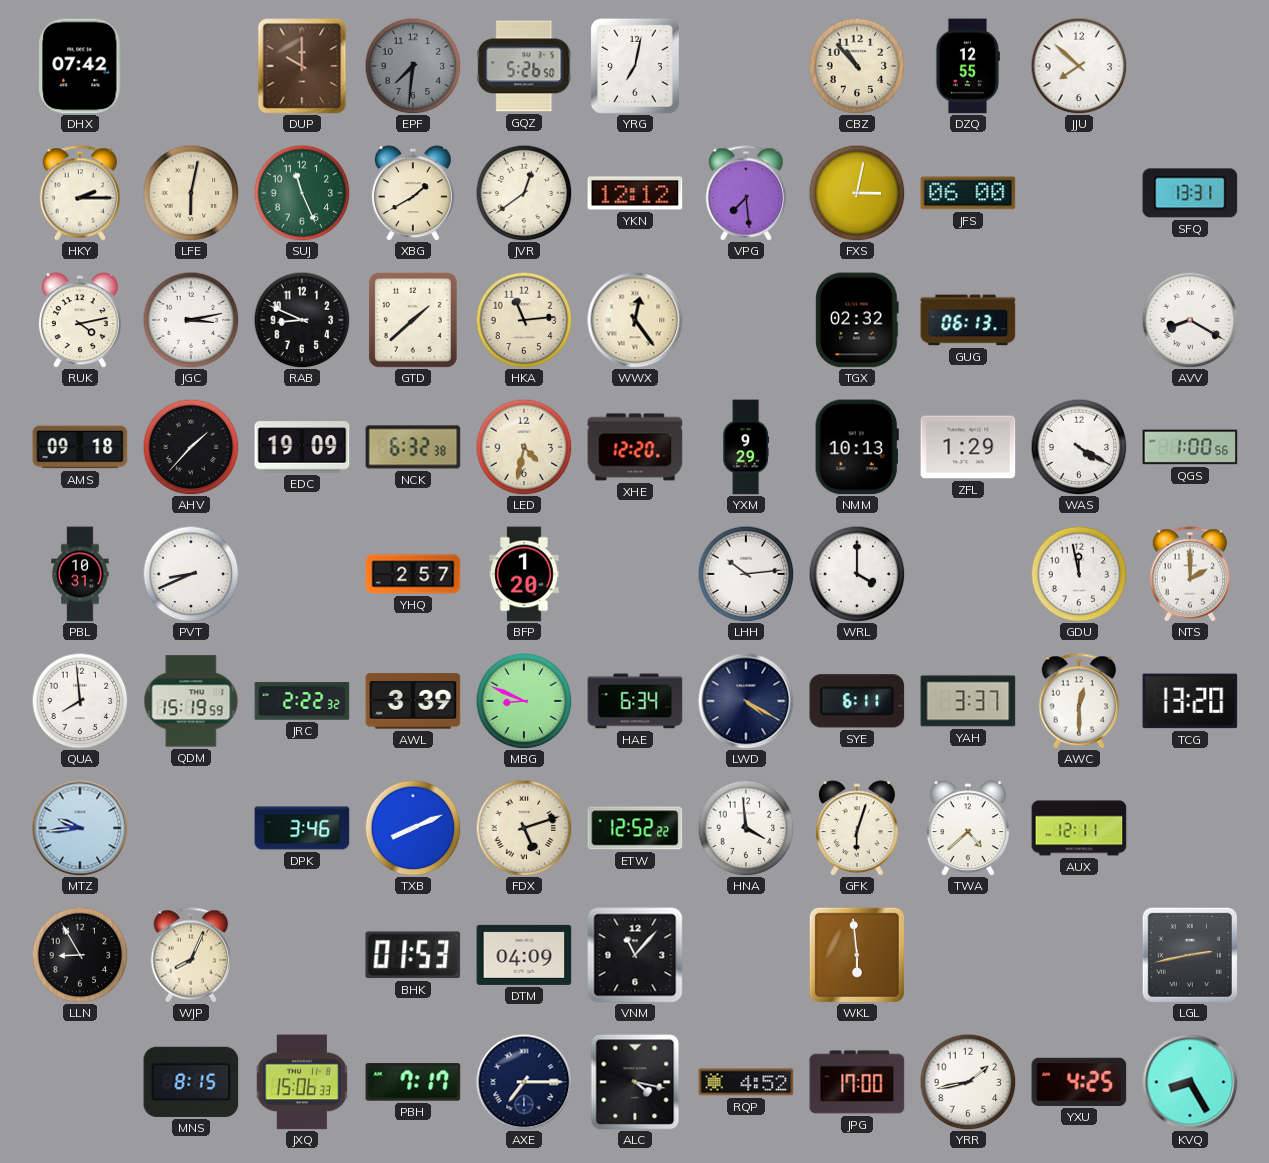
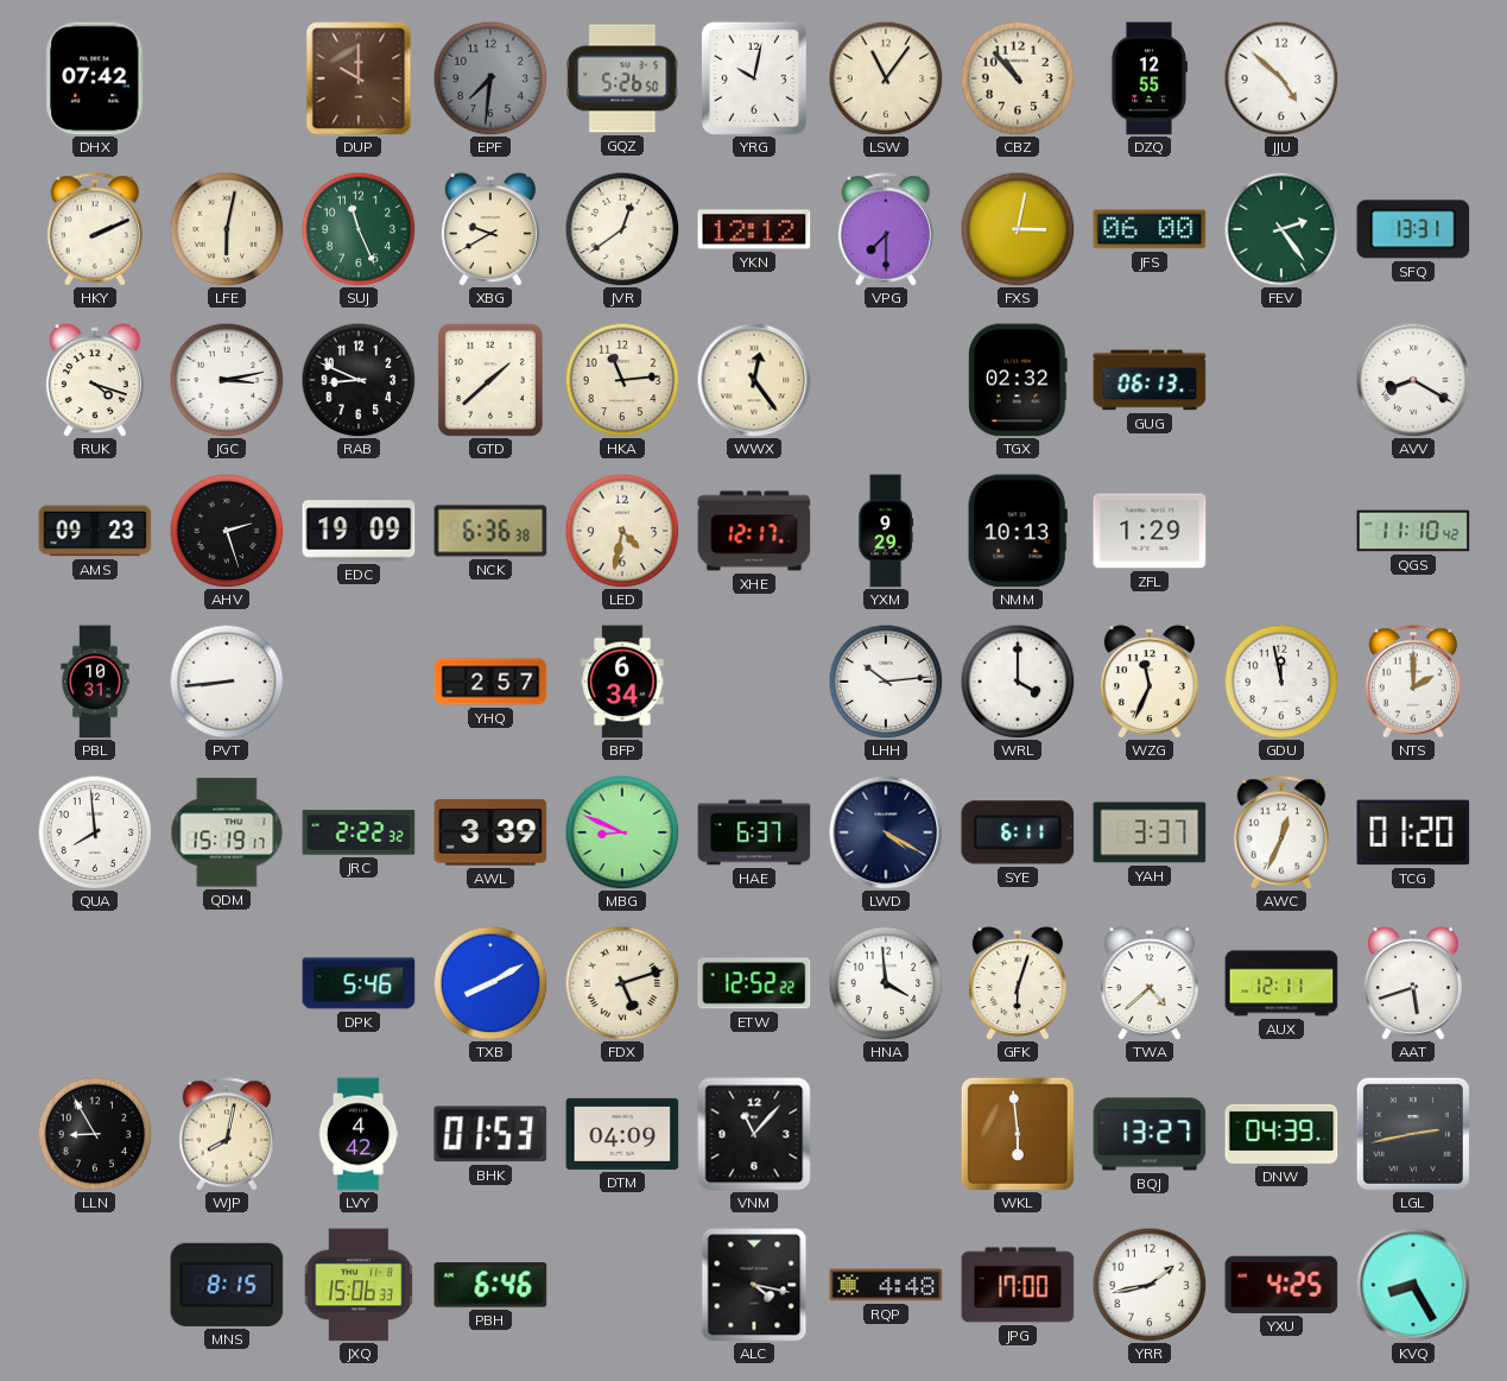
YRG: 7:02 -> 10:02
LSW: none -> 11:06
JJU: 7:52 -> 4:52
HKY: 2:15 -> 2:11
XBG: 1:40 -> 9:40
VPG: 7:29 -> 7:30
FEV: none -> 2:24
RUK: 4:13 -> 4:18
AMS: 09:18 -> 09:23
AHV: 1:37 -> 2:27
NCK: 6:32 -> 6:36
XHE: 12:20 -> 12:17
WAS: 4:20 -> none
QGS: 1:00 -> 11:10
PVT: 8:41 -> 8:44
BFP: 1:20 -> 6:34
WZG: none -> 11:34
QDM: 15:19:59 -> 15:19:17
HAE: 6:34 -> 6:37
AWC: 12:30 -> 12:34
TCG: 13:20 -> 01:20
MTZ: 9:44 -> none
DPK: 3:46 -> 5:46
TXB: 8:11 -> 8:10
AAT: none -> 5:42
WJP: 8:04 -> 8:02
LVY: none -> 4:42
BQJ: none -> 13:27
DNW: none -> 04:39
PBH: 7:17 -> 6:46
AXE: 7:15 -> none
RQP: 4:52 -> 4:48
